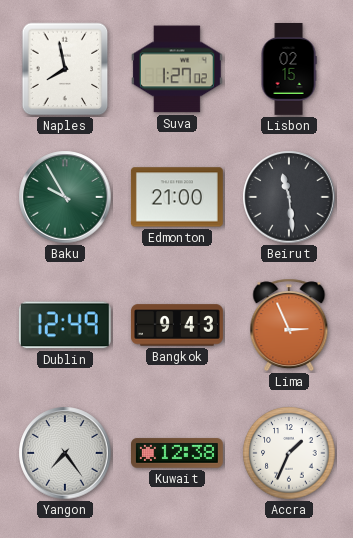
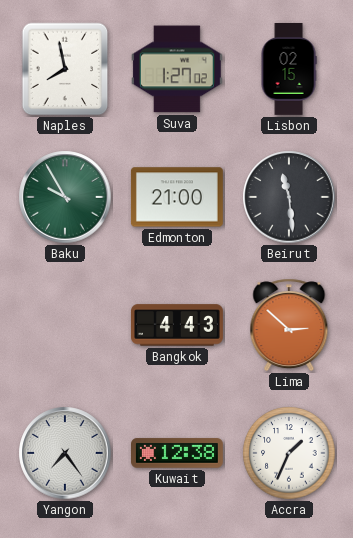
Dublin: 12:49 -> none
Bangkok: 9:43 -> 4:43
Lima: 2:56 -> 2:52
